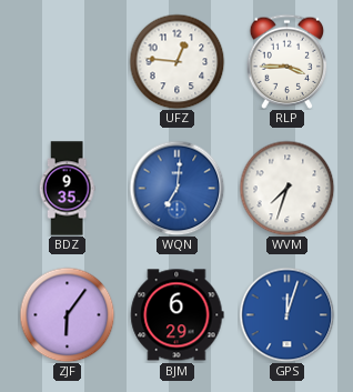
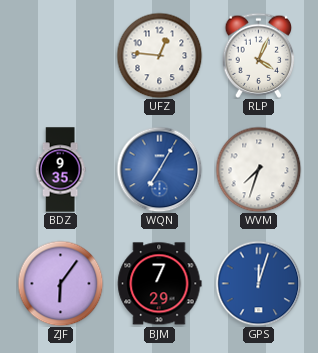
RLP: 3:45 -> 4:04
WQN: 7:01 -> 7:05
BJM: 6:29 -> 7:29
